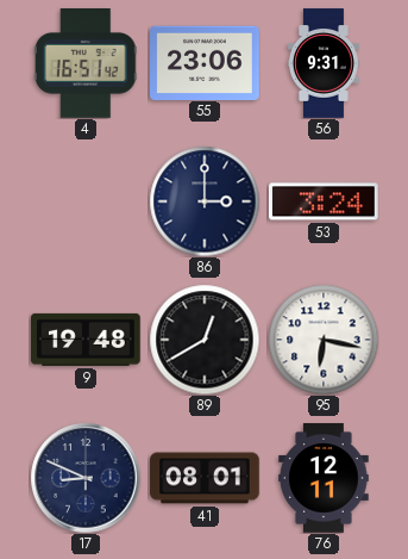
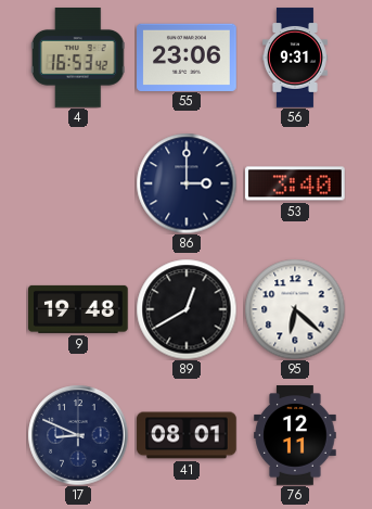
4: 16:51 -> 16:53
53: 3:24 -> 3:40
95: 6:17 -> 6:22
